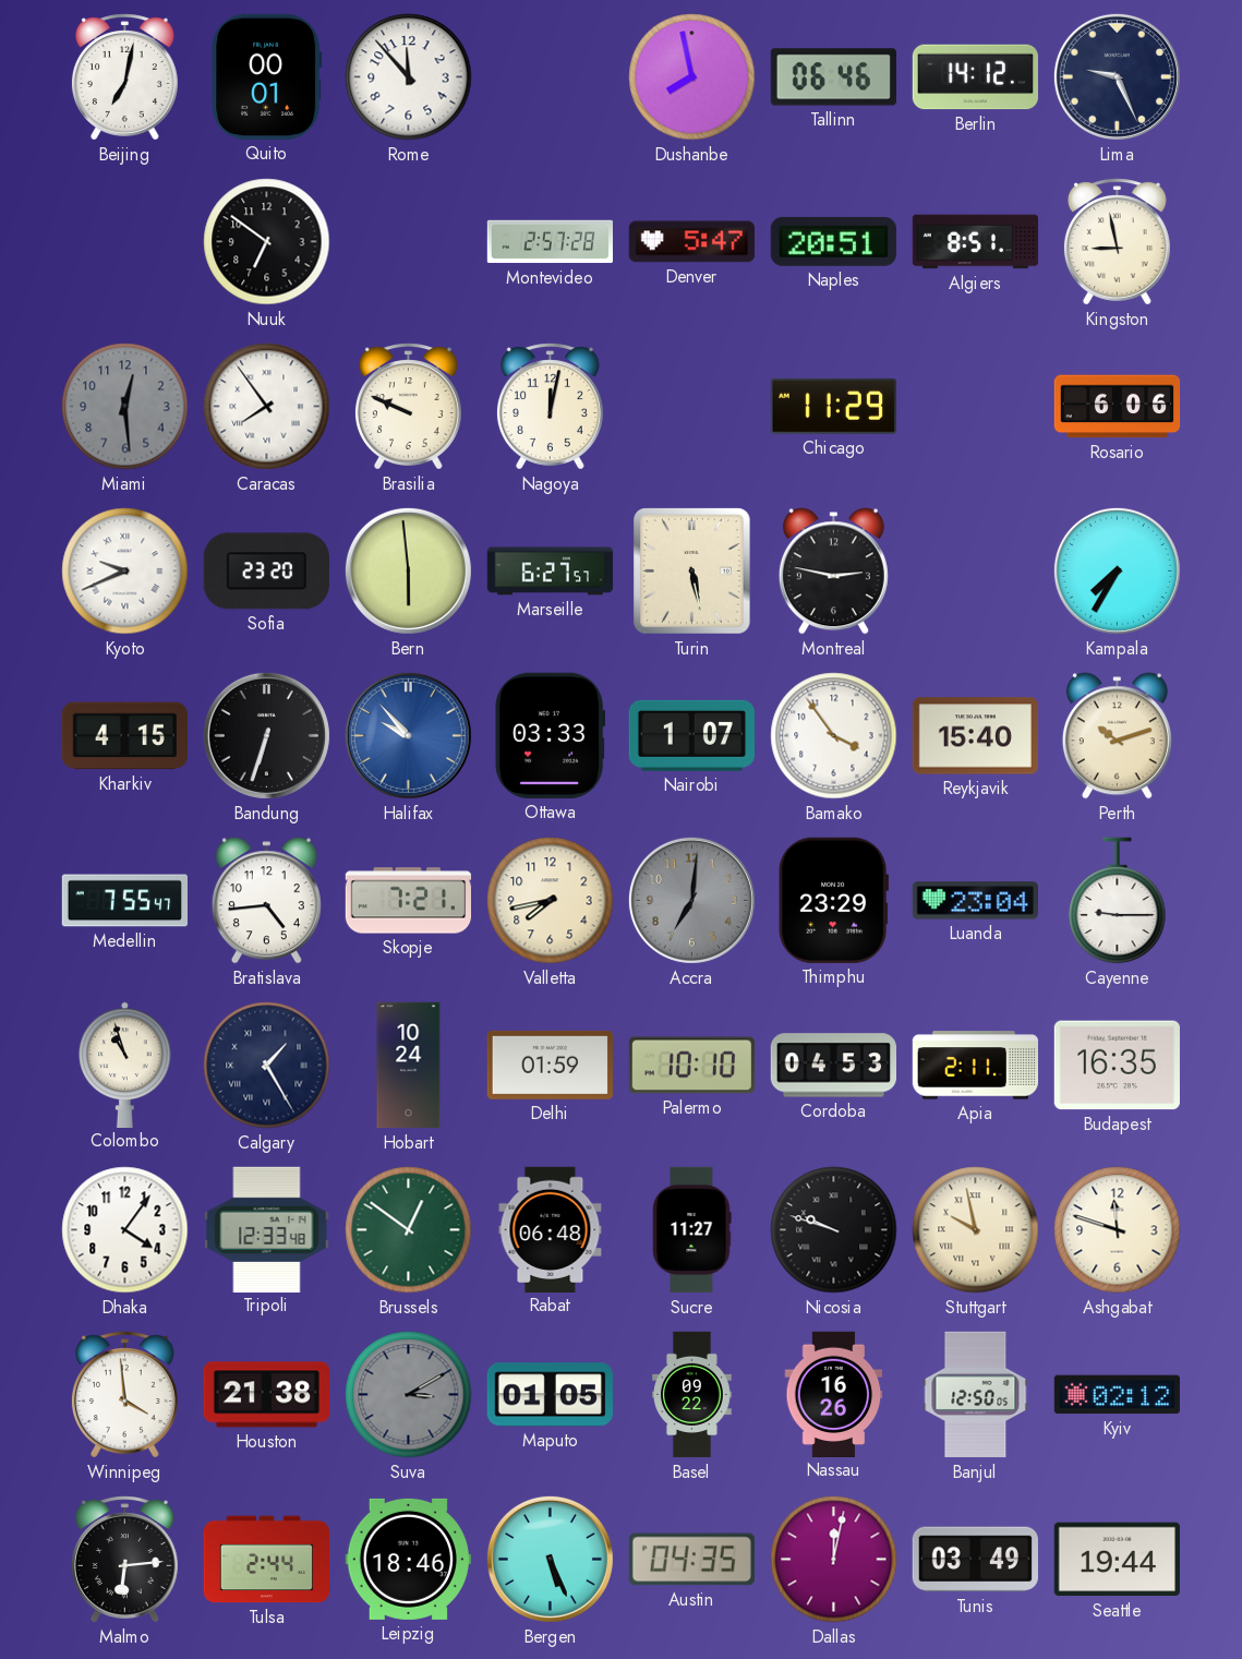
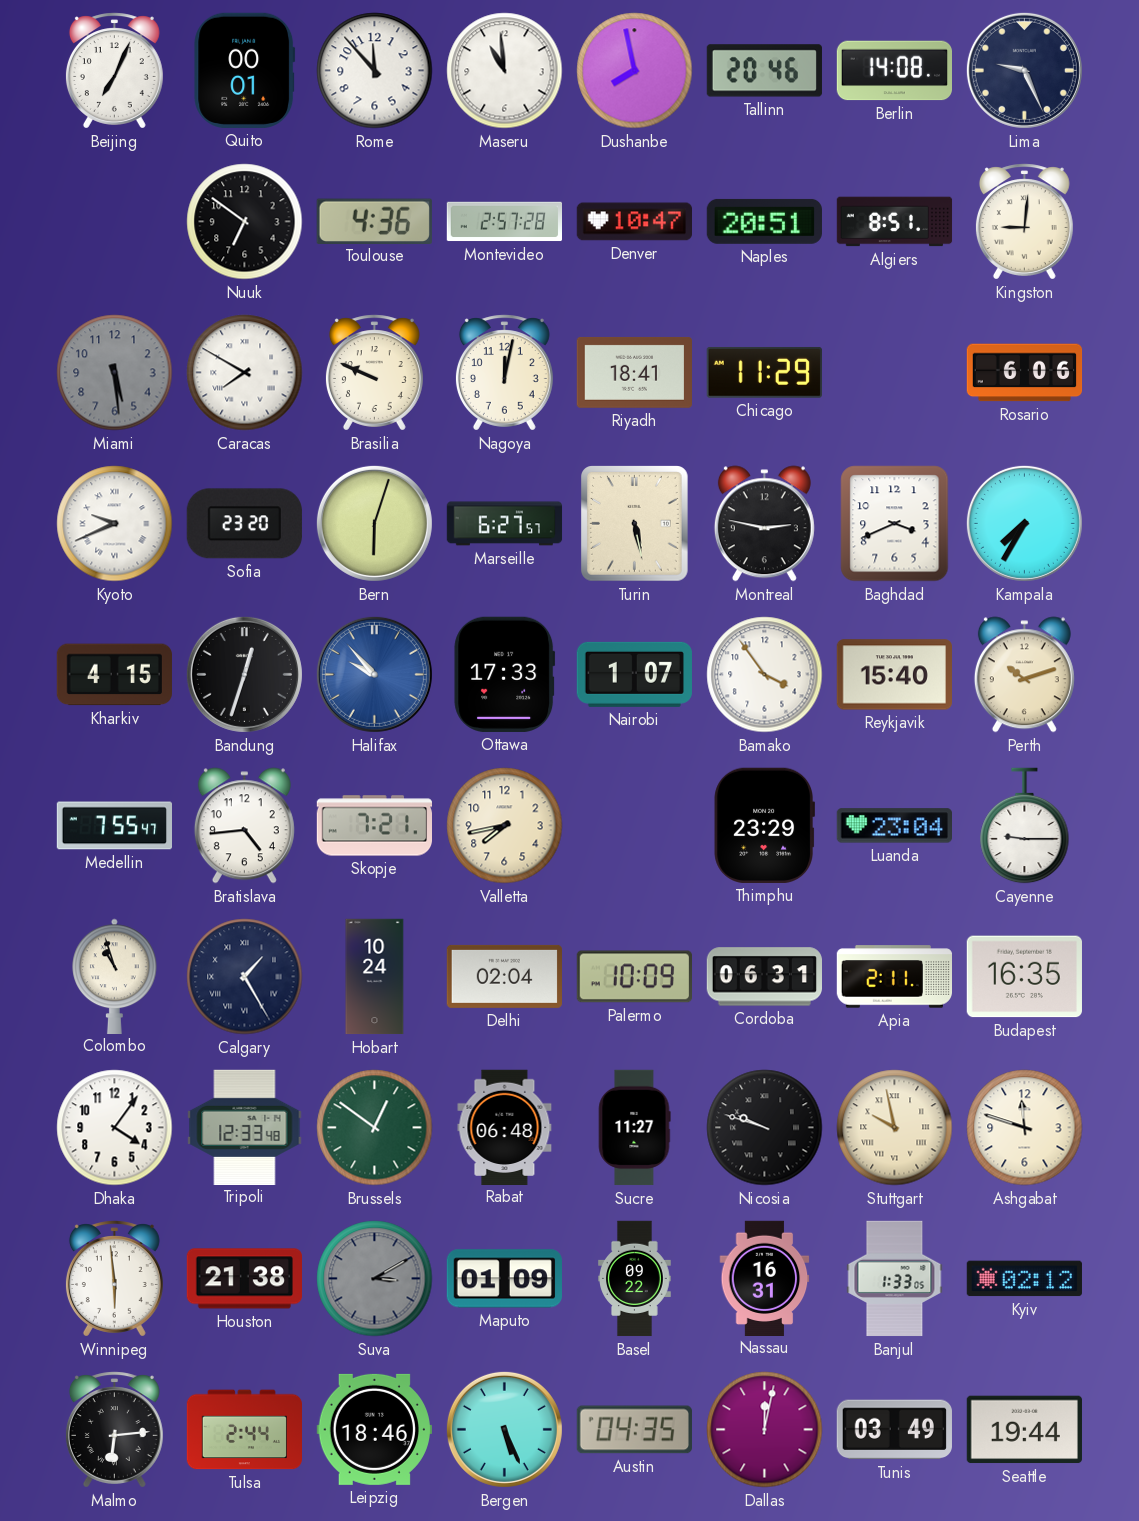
Beijing: 7:02 -> 7:04
Maseru: none -> 10:59
Tallinn: 06:46 -> 20:46
Berlin: 14:12 -> 14:08
Toulouse: none -> 4:36
Denver: 5:47 -> 10:47
Kingston: 8:58 -> 9:01
Miami: 12:29 -> 5:29
Caracas: 7:54 -> 7:50
Riyadh: none -> 18:41
Bern: 5:59 -> 6:03
Baghdad: none -> 3:41
Bandung: 6:33 -> 12:33
Ottawa: 03:33 -> 17:33
Accra: 7:01 -> none
Delhi: 01:59 -> 02:04
Palermo: 10:10 -> 10:09
Cordoba: 04:53 -> 06:31
Winnipeg: 3:59 -> 5:59
Maputo: 01:05 -> 01:09
Nassau: 16:26 -> 16:31
Banjul: 12:50 -> 1:33
